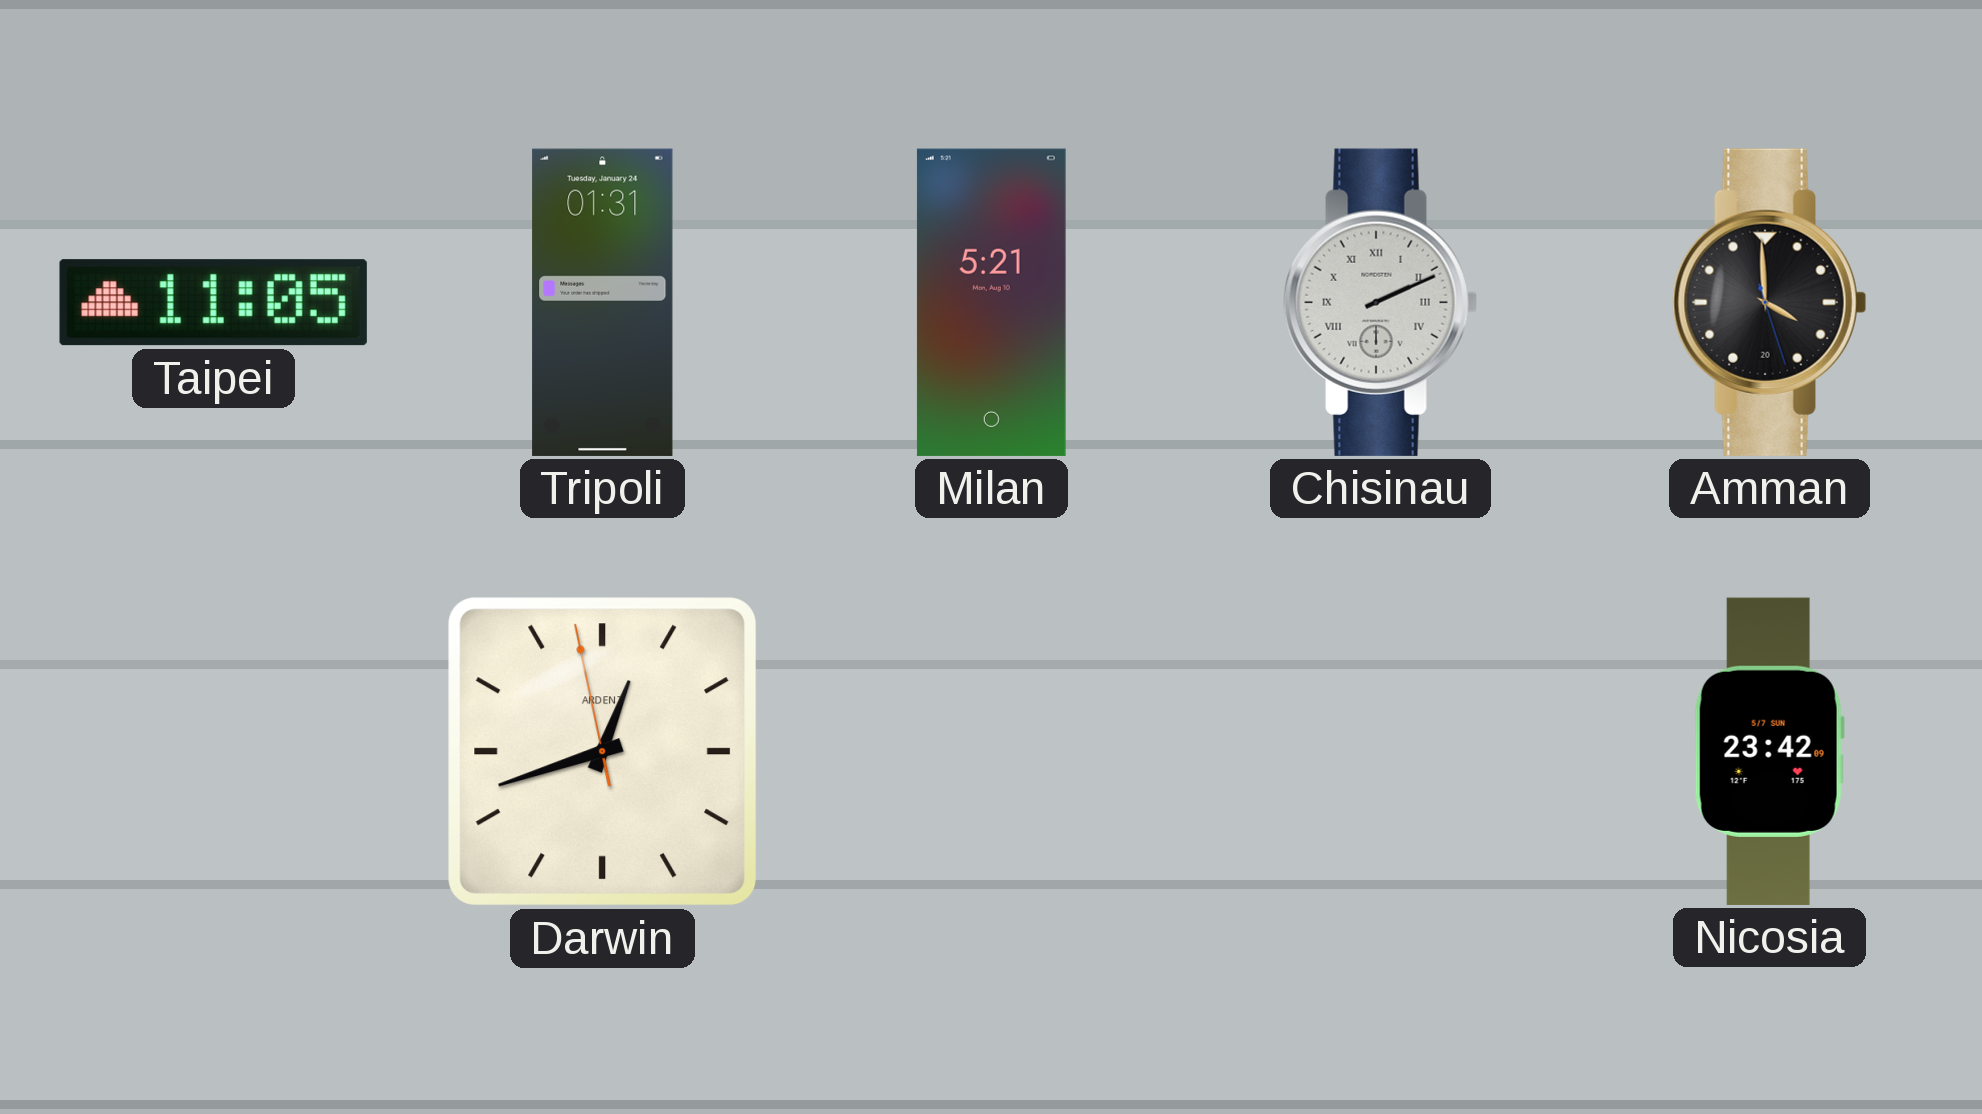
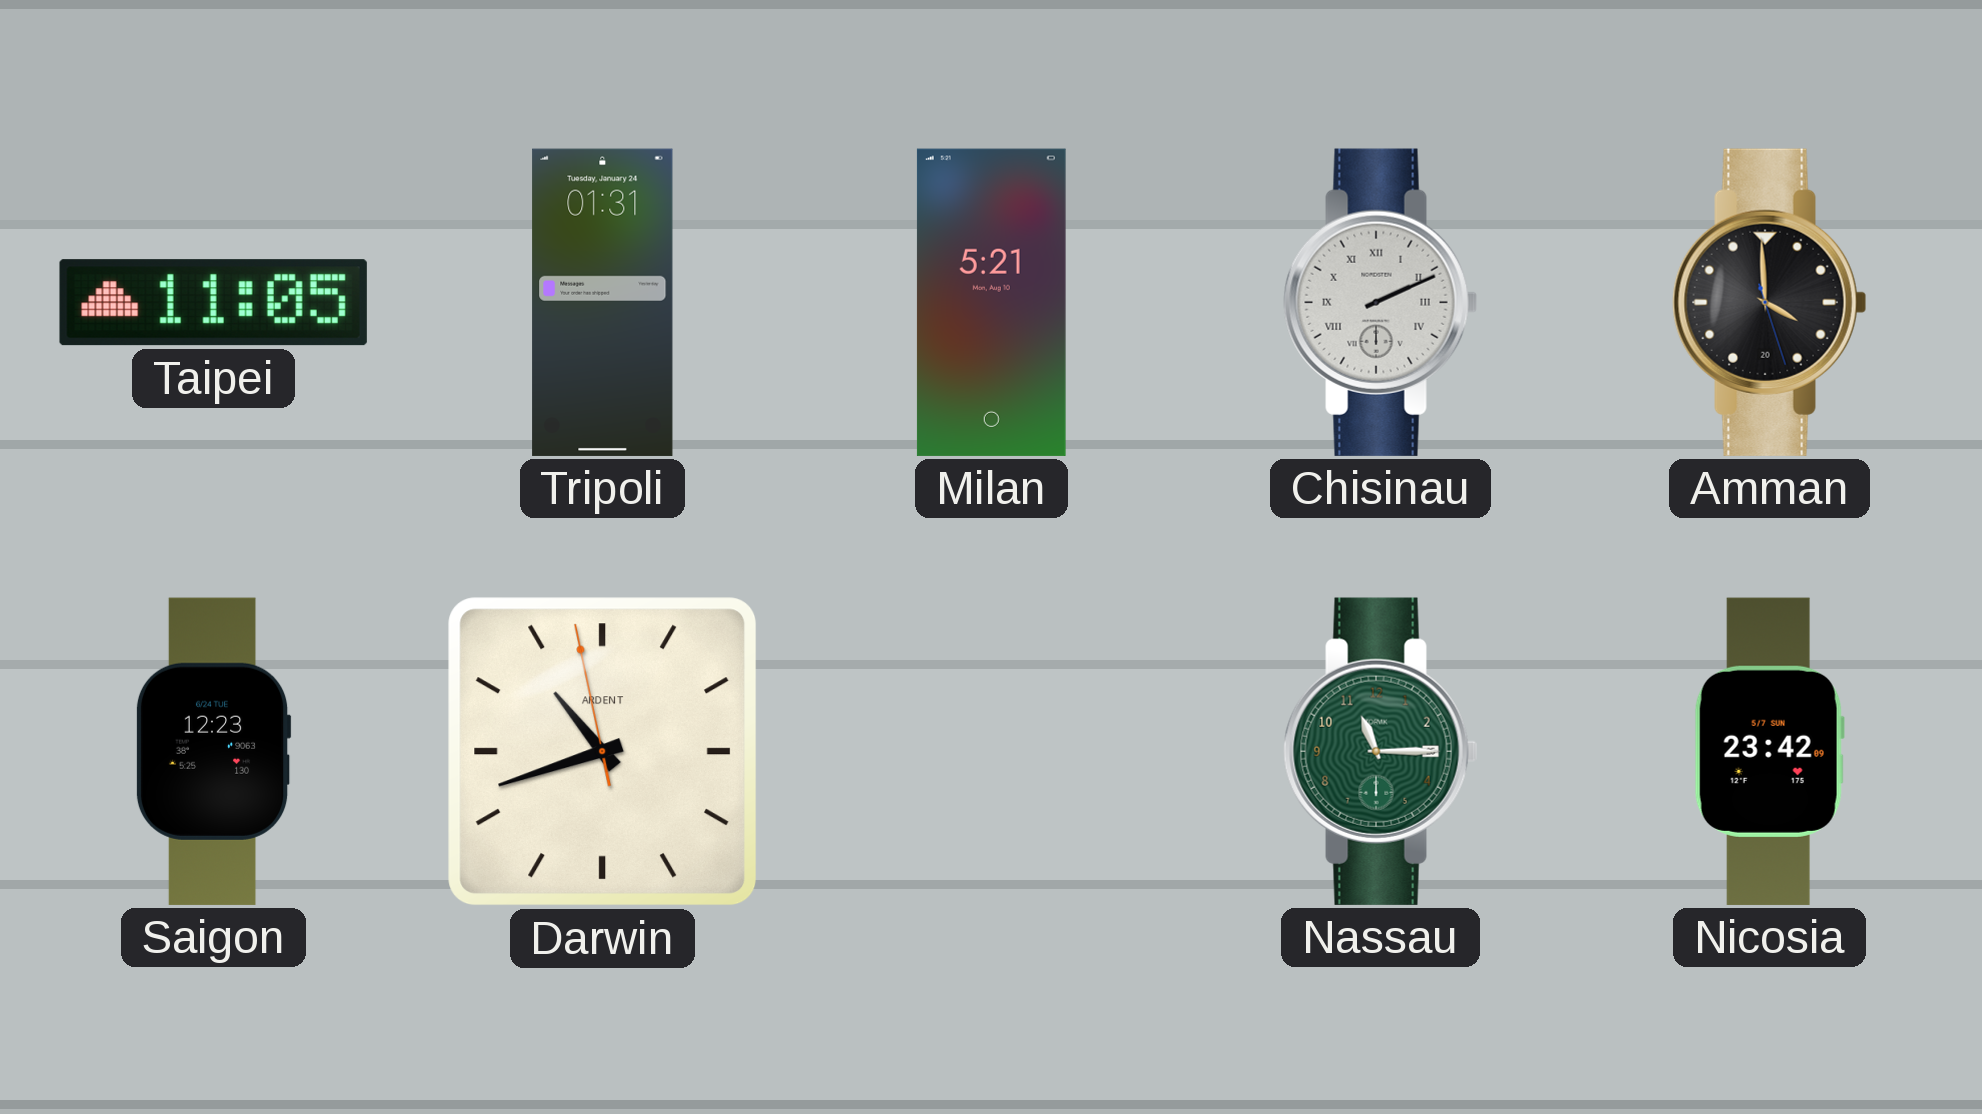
Saigon: none -> 12:23
Darwin: 12:41 -> 10:41
Nassau: none -> 11:15
